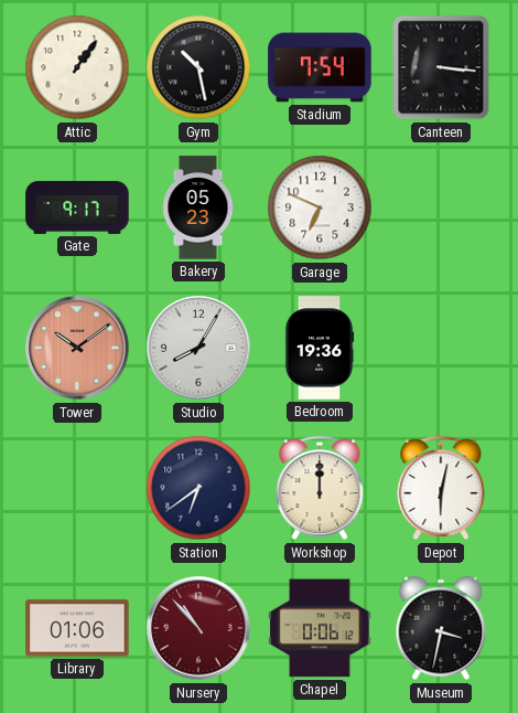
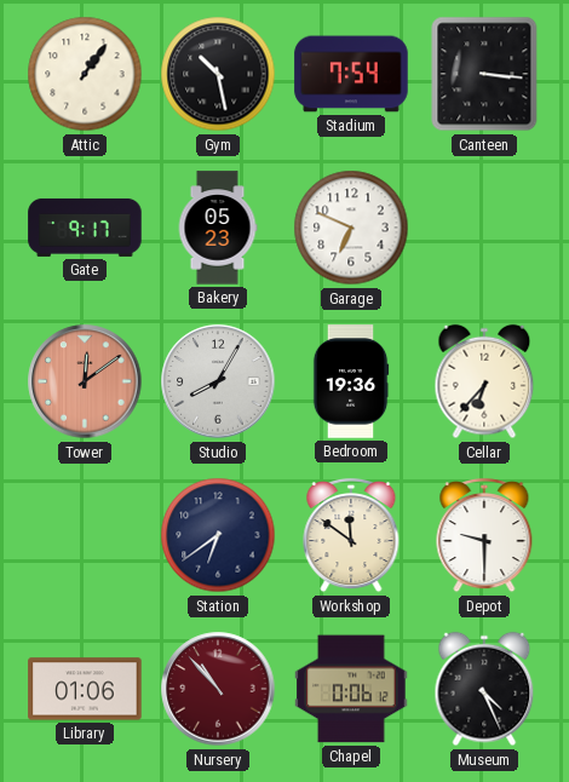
Tower: 10:09 -> 12:09
Cellar: none -> 6:37
Workshop: 12:00 -> 11:51
Depot: 6:02 -> 9:30
Museum: 3:32 -> 4:26
